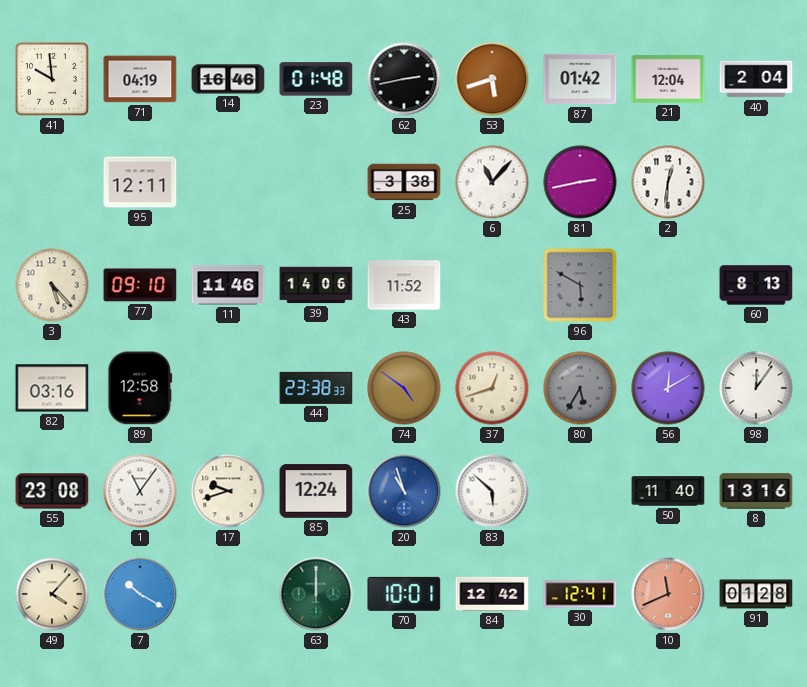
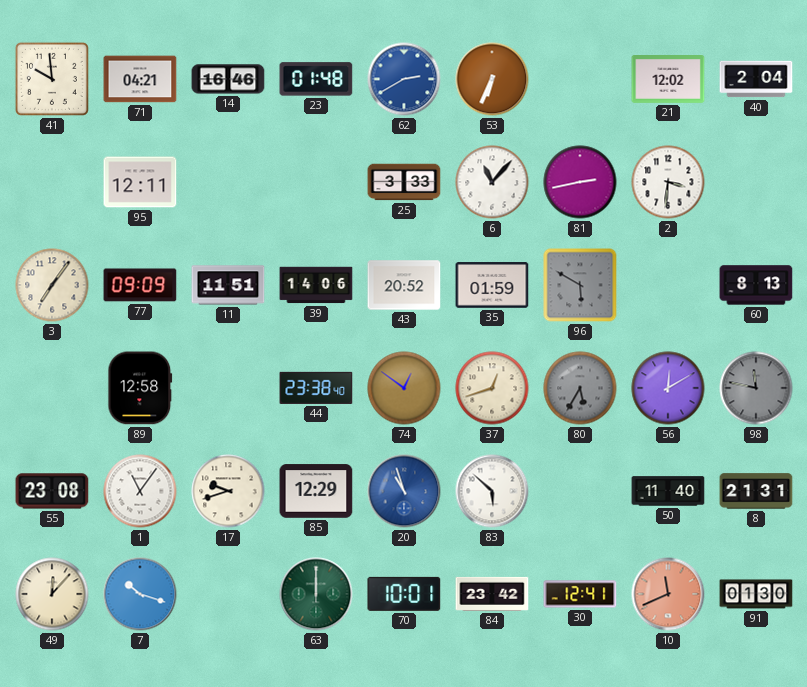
71: 04:19 -> 04:21
62: 2:43 -> 2:40
62 dial: black -> blue
53: 5:42 -> 6:34
87: 01:42 -> none
21: 12:04 -> 12:02
25: 3:38 -> 3:33
2: 12:31 -> 3:31
3: 5:23 -> 7:06
77: 09:10 -> 09:09
11: 11:46 -> 11:51
43: 11:52 -> 20:52
35: none -> 01:59
82: 03:16 -> none
44: 23:38:33 -> 23:38:40
74: 4:51 -> 12:51
98: 12:06 -> 11:47
98 dial: white -> grey
85: 12:24 -> 12:29
8: 13:16 -> 21:31
49: 4:07 -> 12:07
7: 10:20 -> 10:18
84: 12:42 -> 23:42
91: 01:28 -> 01:30
